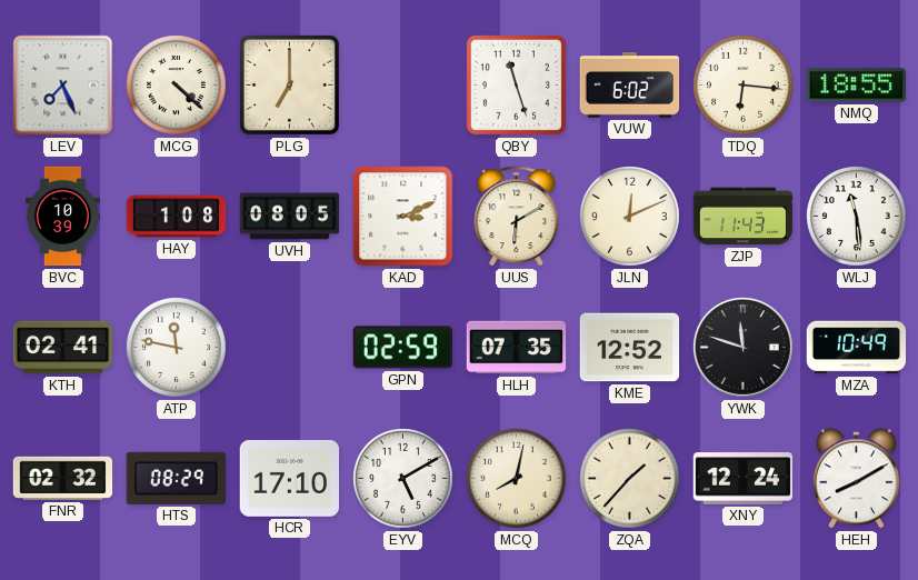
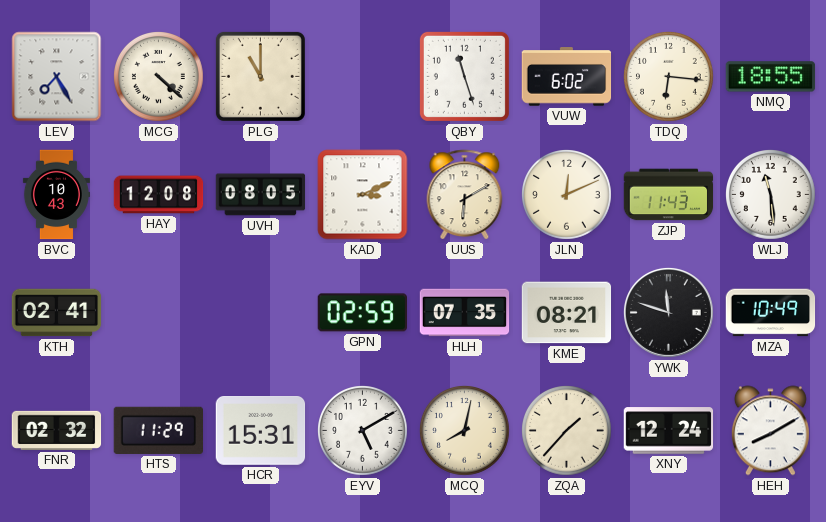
LEV: 7:26 -> 7:25
PLG: 7:00 -> 11:00
BVC: 10:39 -> 10:43
HAY: 1:08 -> 12:08
ATP: 11:47 -> none
KME: 12:52 -> 08:21
HTS: 08:29 -> 11:29
HCR: 17:10 -> 15:31
